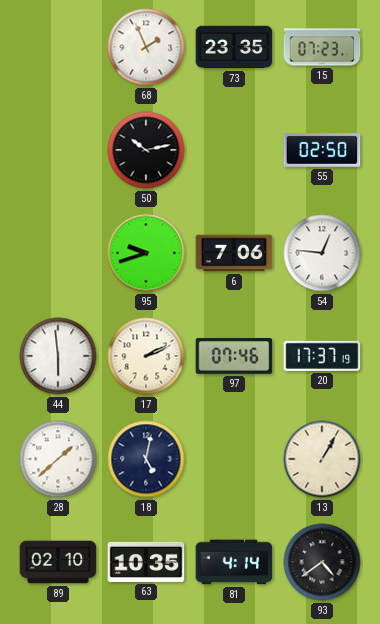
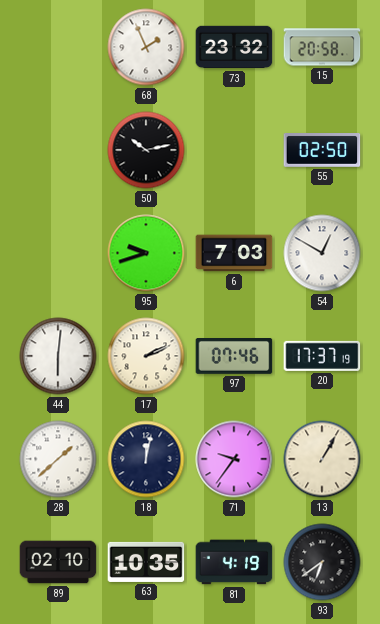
73: 23:35 -> 23:32
15: 07:23 -> 20:58
6: 7:06 -> 7:03
54: 12:46 -> 12:50
44: 5:59 -> 6:01
18: 5:02 -> 12:02
71: none -> 9:36
81: 4:14 -> 4:19
93: 4:39 -> 6:39
